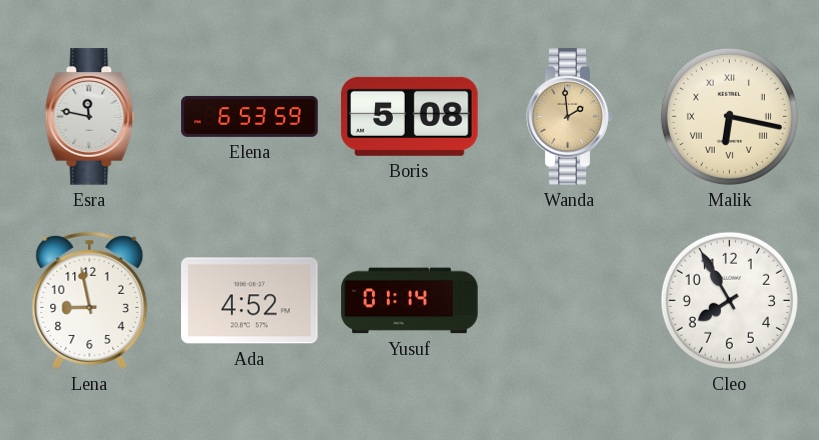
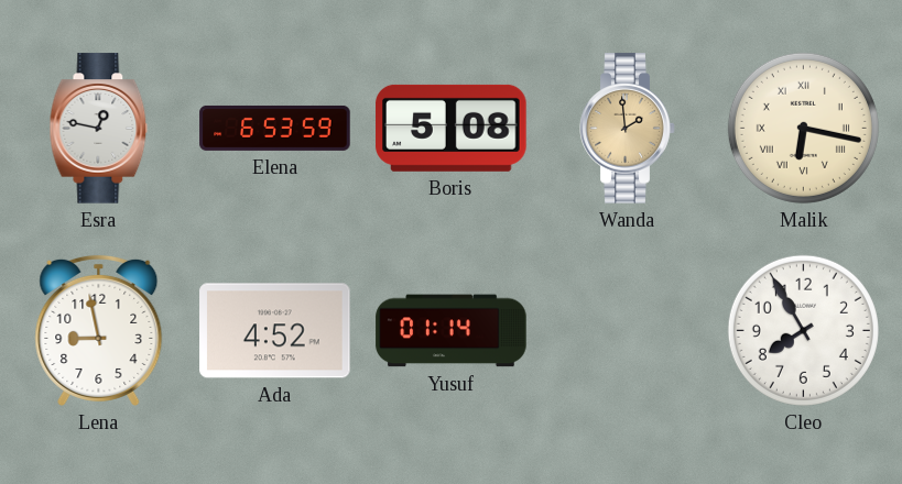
Esra: 11:47 -> 12:47
